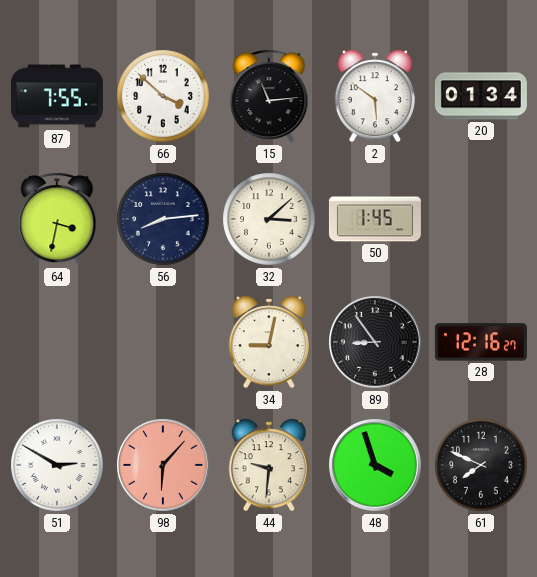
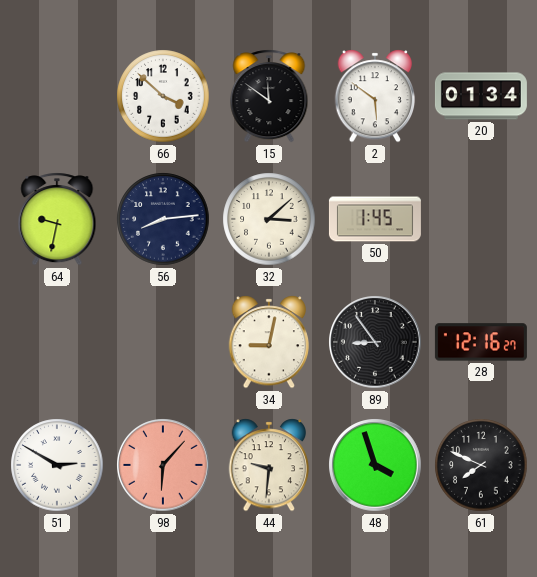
87: 7:55 -> none
15: 11:14 -> 11:51
64: 3:32 -> 9:32
